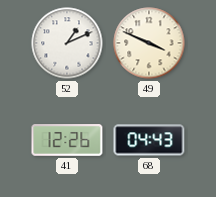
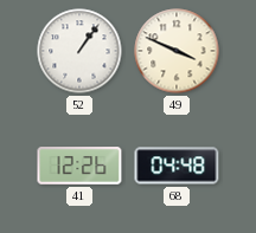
52: 1:11 -> 1:06
68: 04:43 -> 04:48
